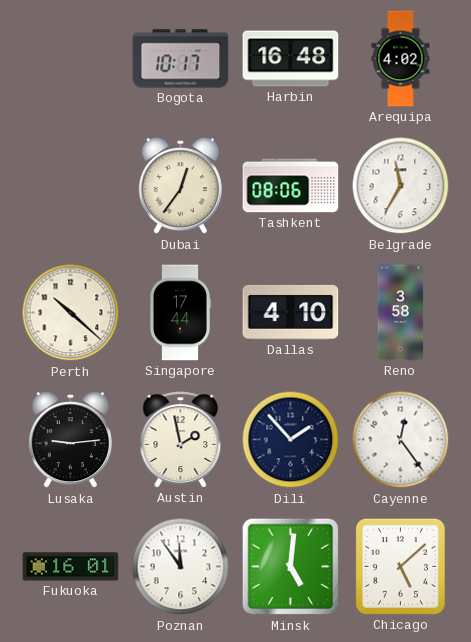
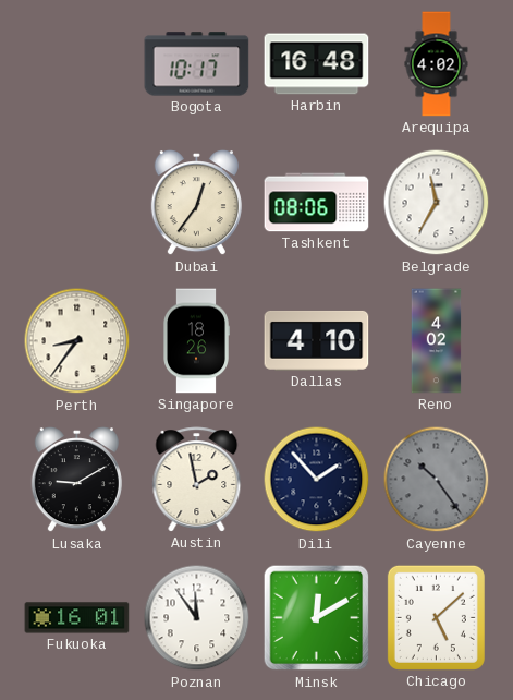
Perth: 10:22 -> 8:36
Singapore: 17:44 -> 18:26
Reno: 3:58 -> 4:02
Lusaka: 9:14 -> 9:10
Cayenne: 12:24 -> 10:24
Cayenne dial: white -> grey
Minsk: 5:01 -> 12:10
